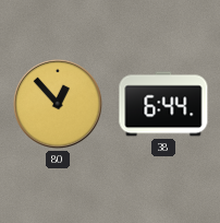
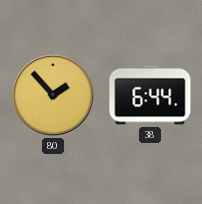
80: 12:53 -> 1:53
